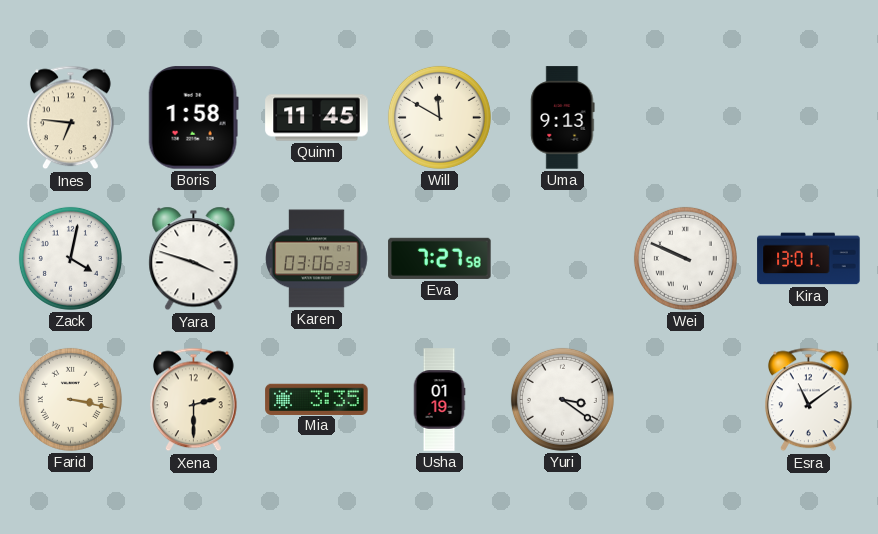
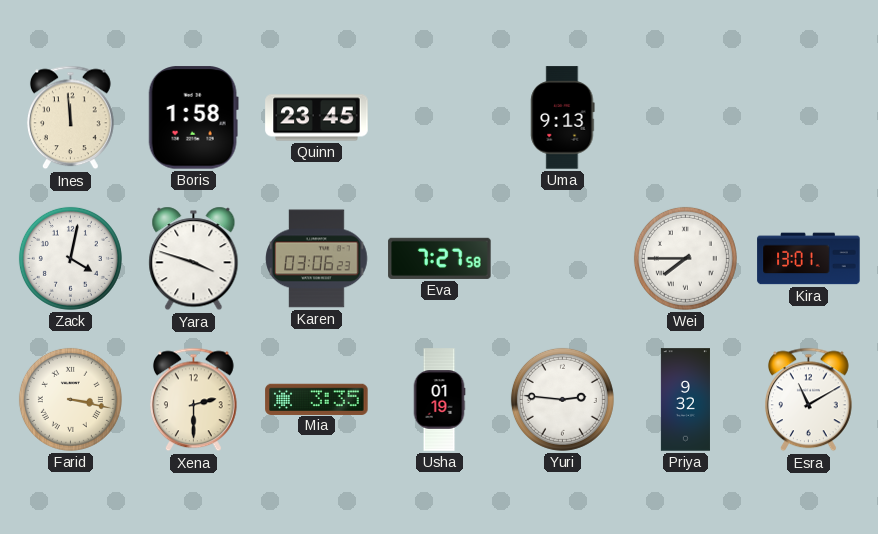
Ines: 6:46 -> 11:59
Quinn: 11:45 -> 23:45
Will: 11:50 -> none
Wei: 9:49 -> 7:45
Yuri: 3:21 -> 2:46
Priya: none -> 9:32
Esra: 11:09 -> 11:10
